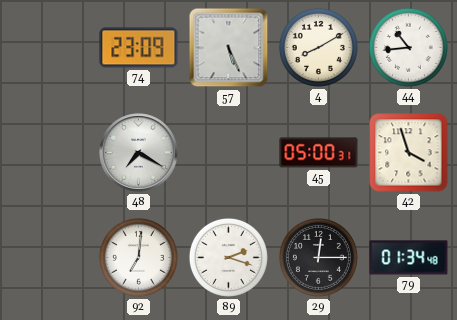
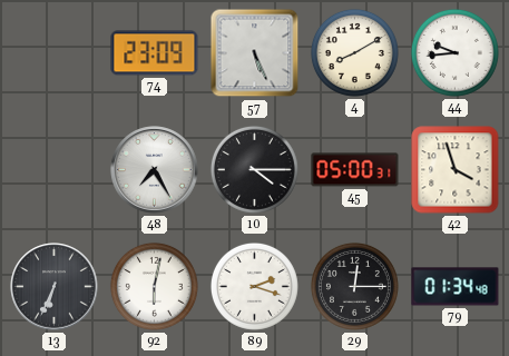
44: 10:44 -> 9:44
48: 7:20 -> 7:25
10: none -> 4:15
13: none -> 6:34
92: 7:01 -> 6:02
